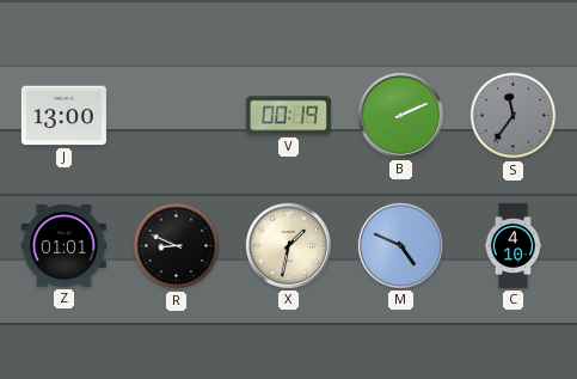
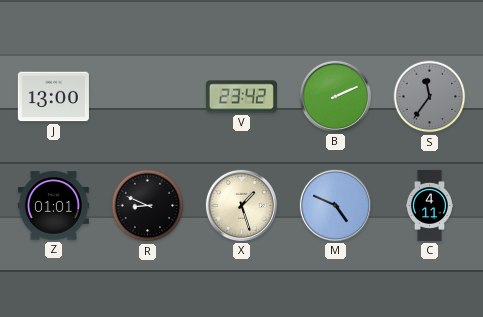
V: 00:19 -> 23:42
X: 1:32 -> 1:27
C: 4:10 -> 4:11
